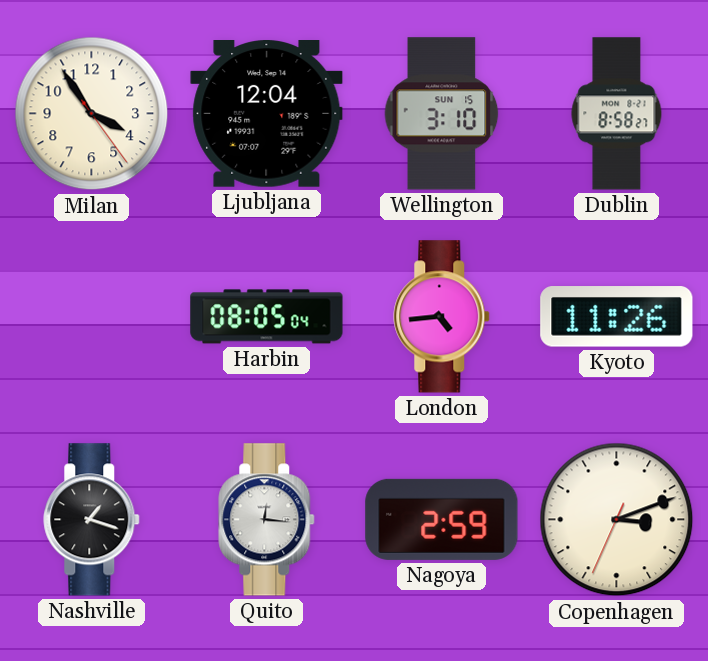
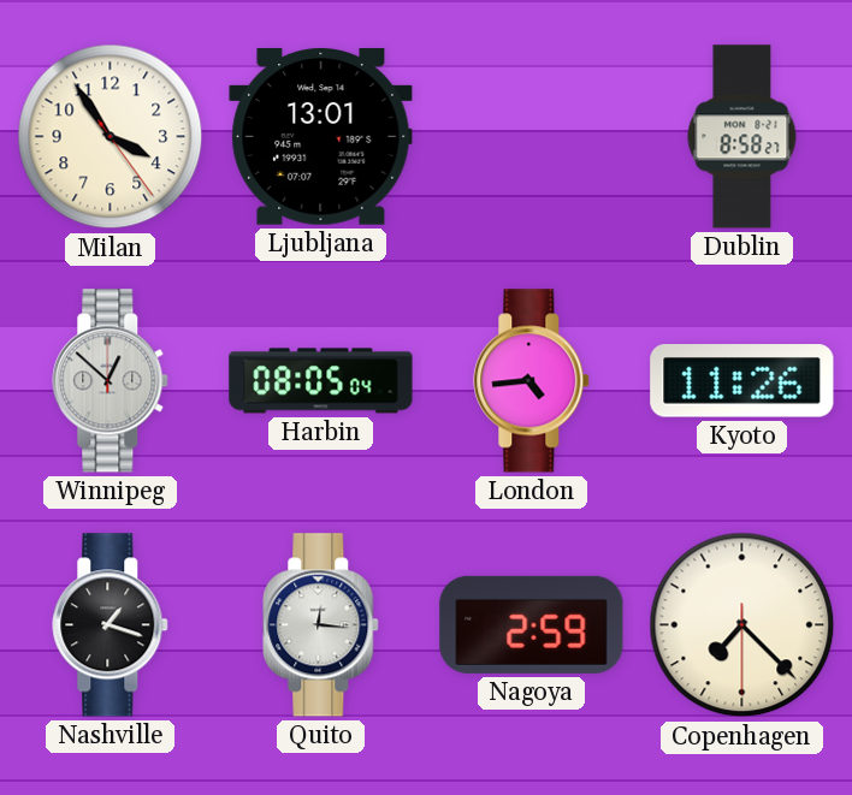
Ljubljana: 12:04 -> 13:01
Wellington: 3:10 -> none
Winnipeg: none -> 12:52
Copenhagen: 3:11 -> 7:22
